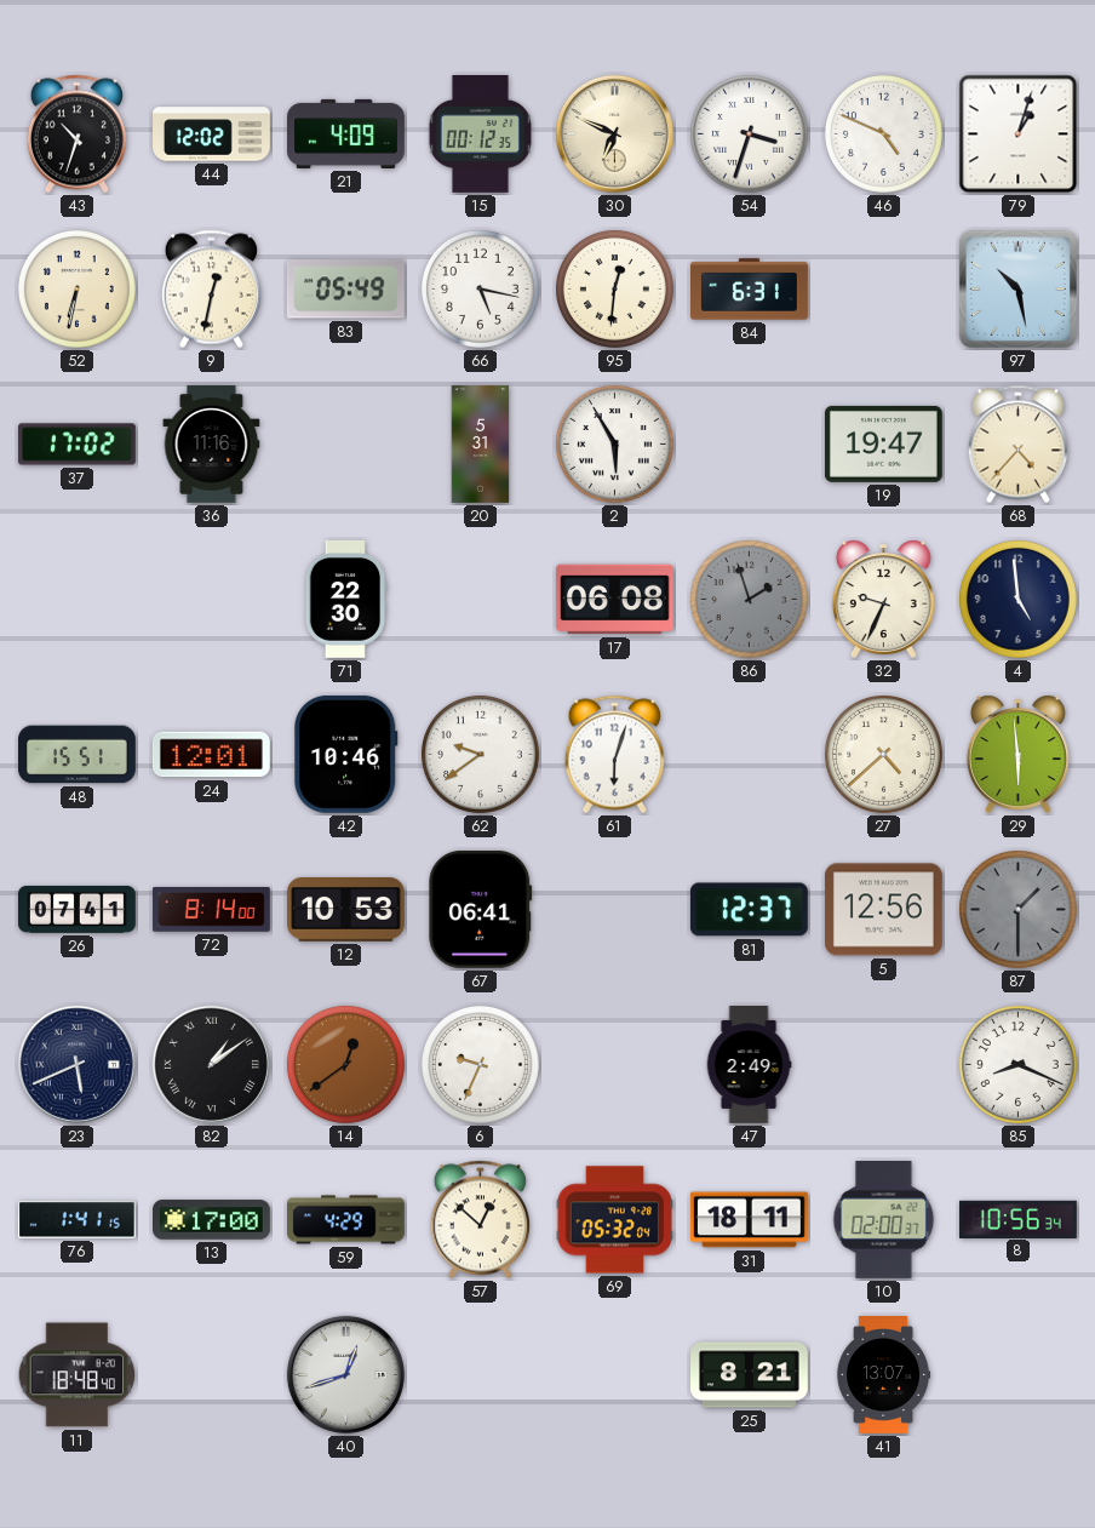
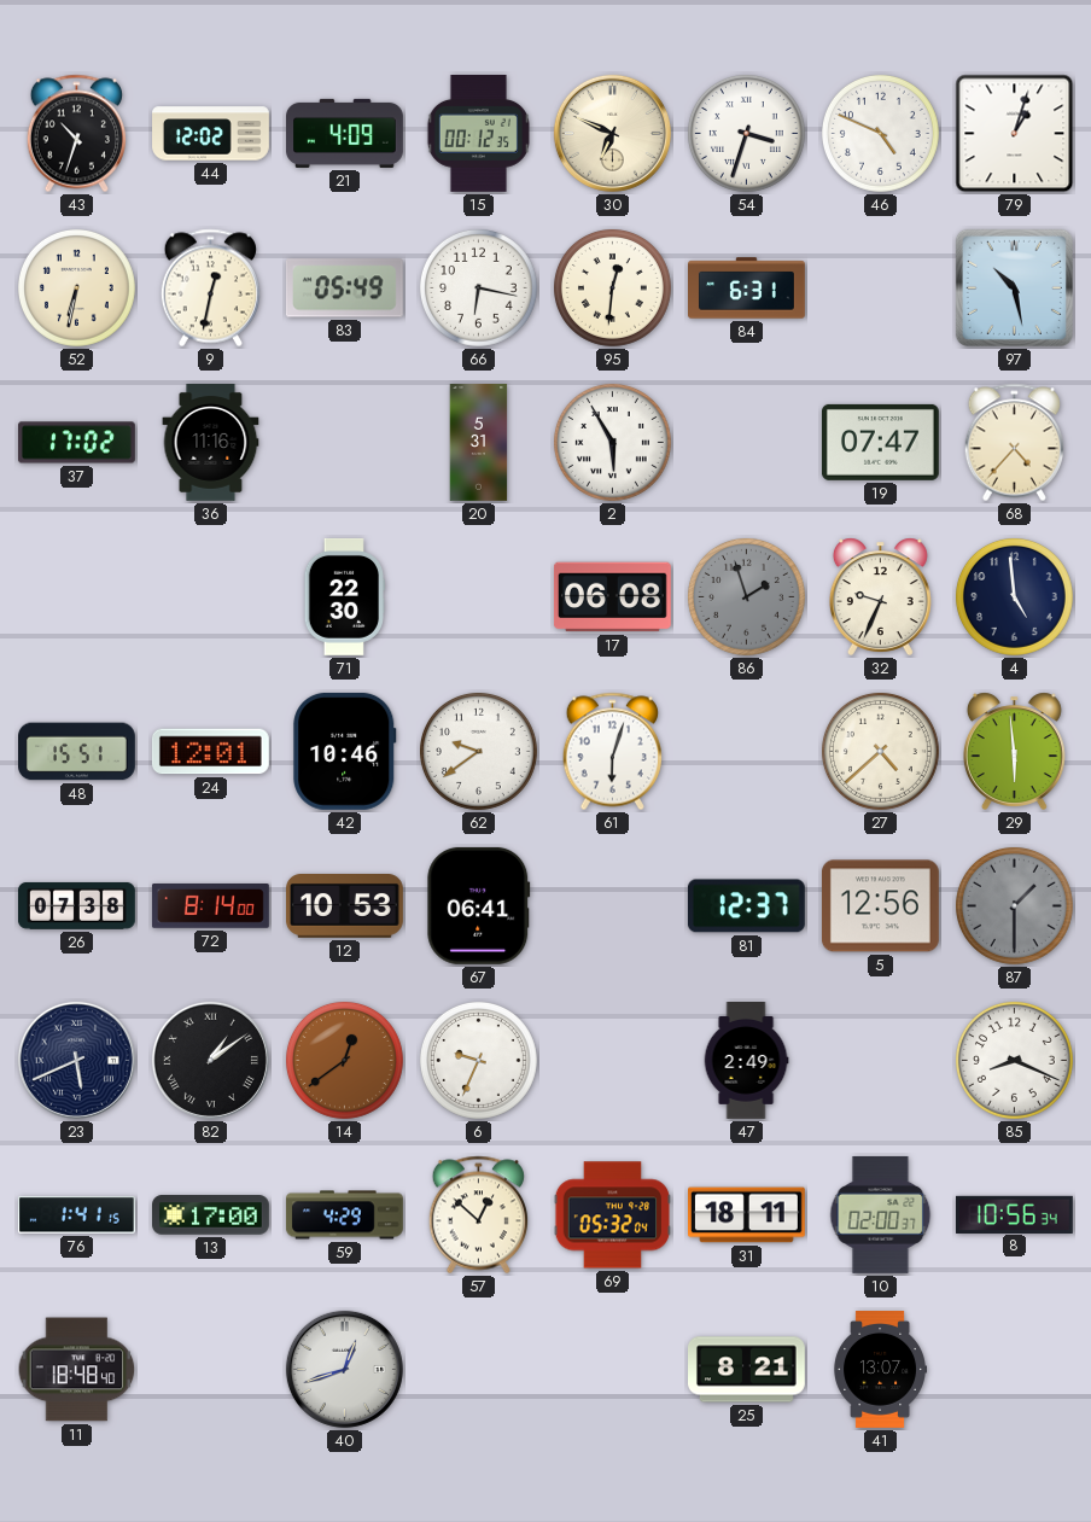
66: 5:17 -> 6:17
19: 19:47 -> 07:47
26: 07:41 -> 07:38
